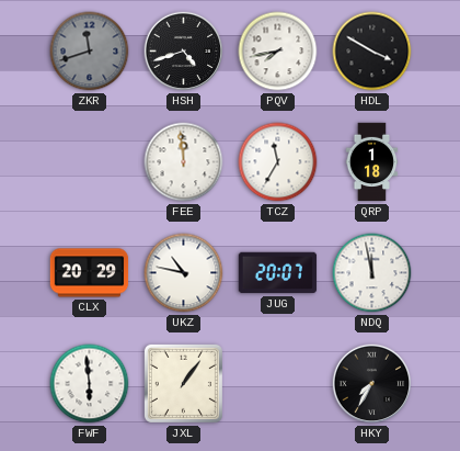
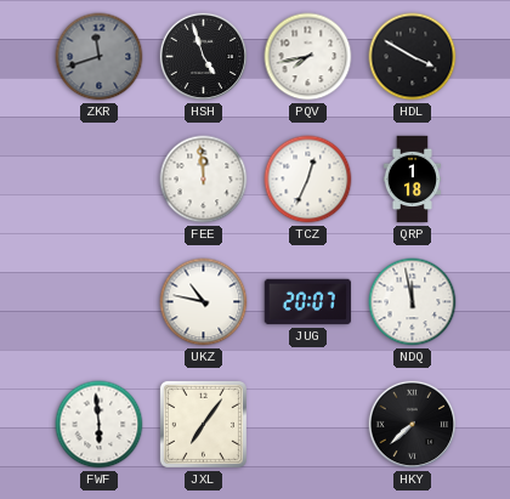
HSH: 4:42 -> 4:57
TCZ: 11:35 -> 12:34
CLX: 20:29 -> none
JXL: 1:06 -> 7:06
HKY: 7:35 -> 7:38
